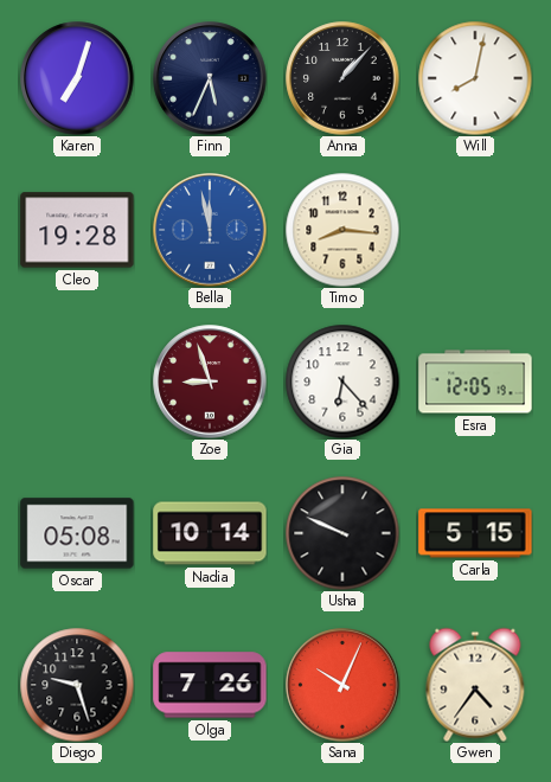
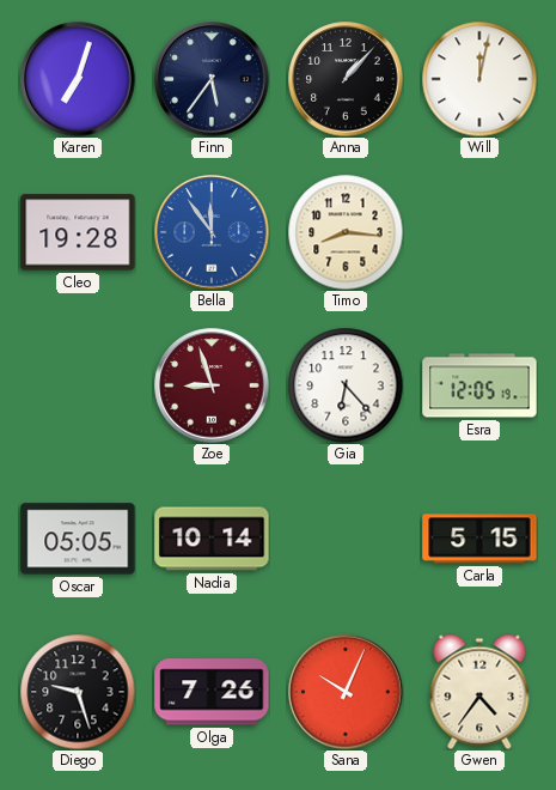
Finn: 5:34 -> 5:36
Will: 8:02 -> 12:02
Bella: 11:58 -> 11:54
Oscar: 05:08 -> 05:05
Usha: 9:49 -> none
